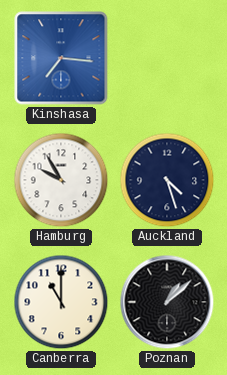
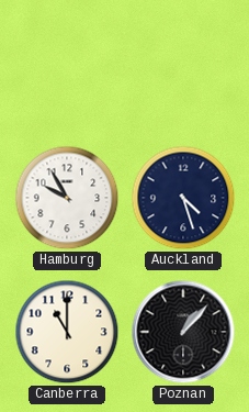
Kinshasa: 7:16 -> none
Poznan: 1:08 -> 1:07
